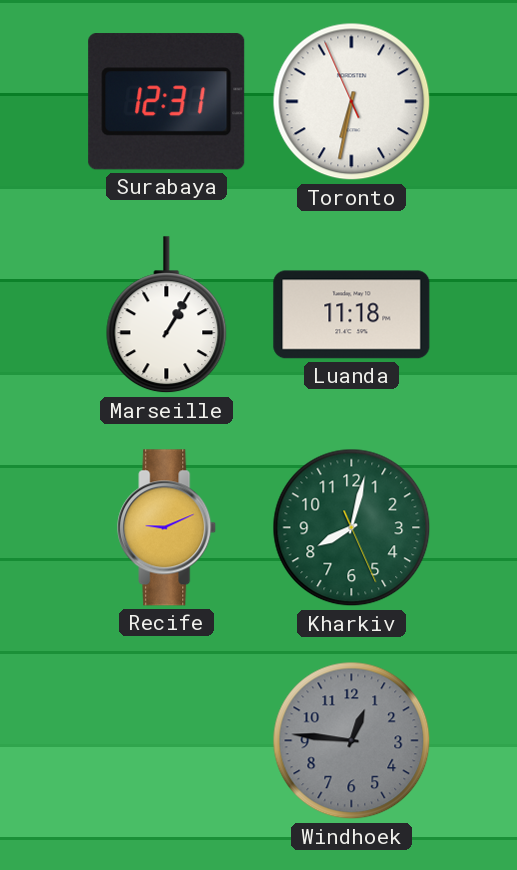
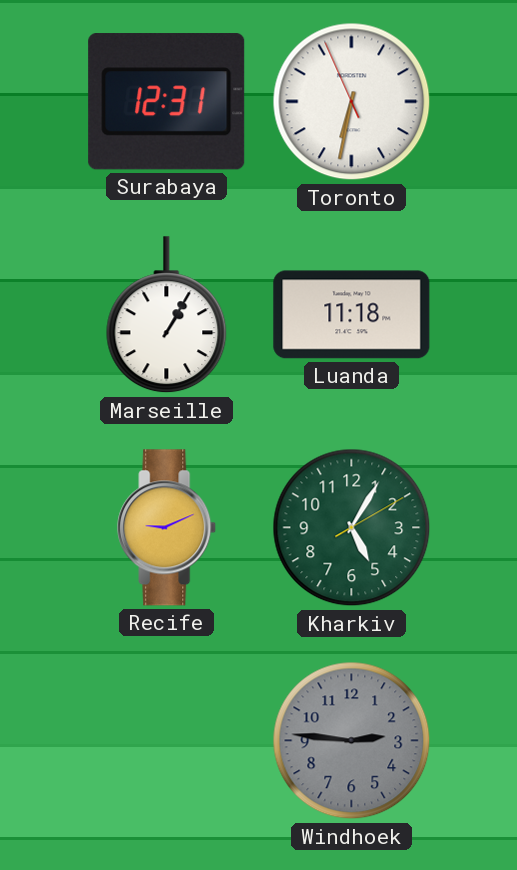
Kharkiv: 8:02 -> 5:05
Windhoek: 12:46 -> 2:46
